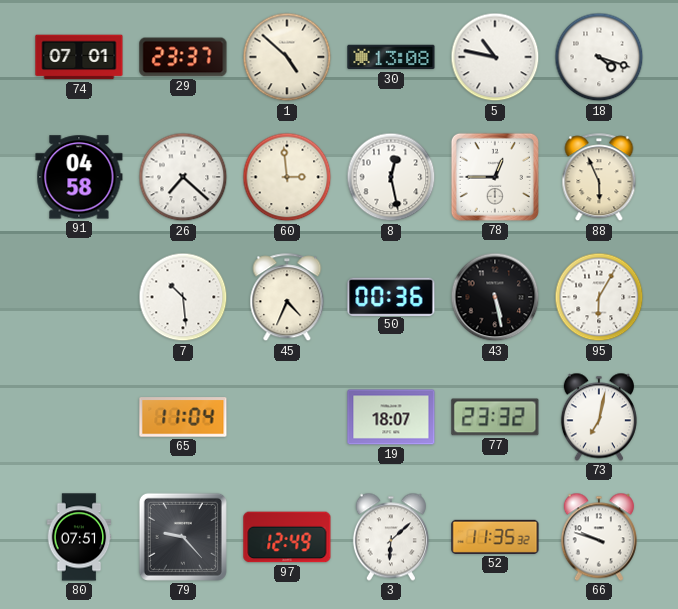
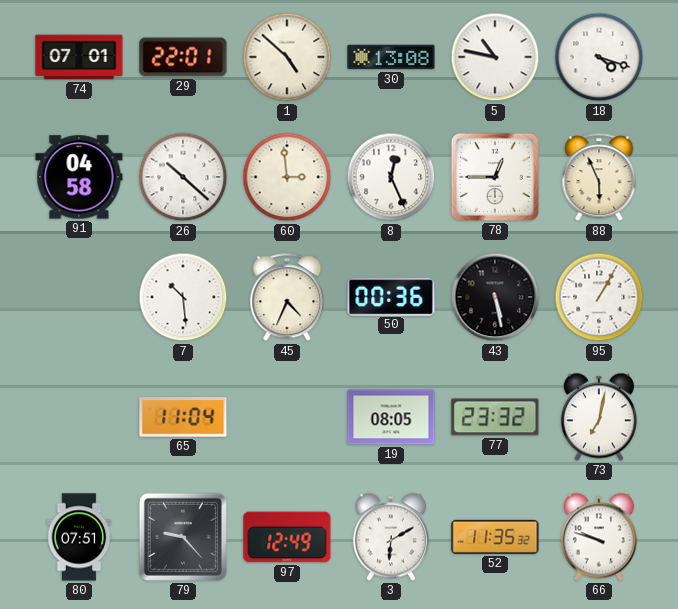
29: 23:37 -> 22:01
26: 7:22 -> 10:22
8: 12:28 -> 12:26
95: 6:05 -> 1:05
19: 18:07 -> 08:05
3: 6:08 -> 6:10
